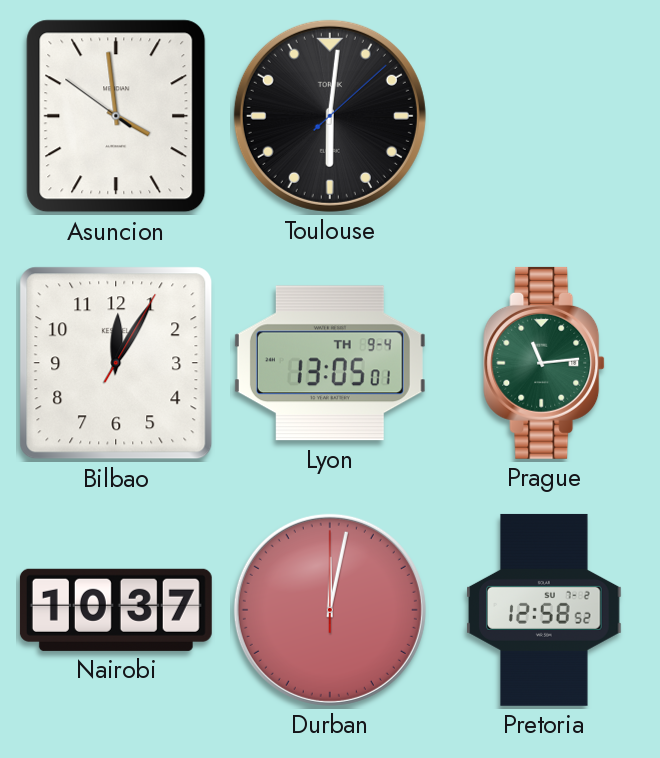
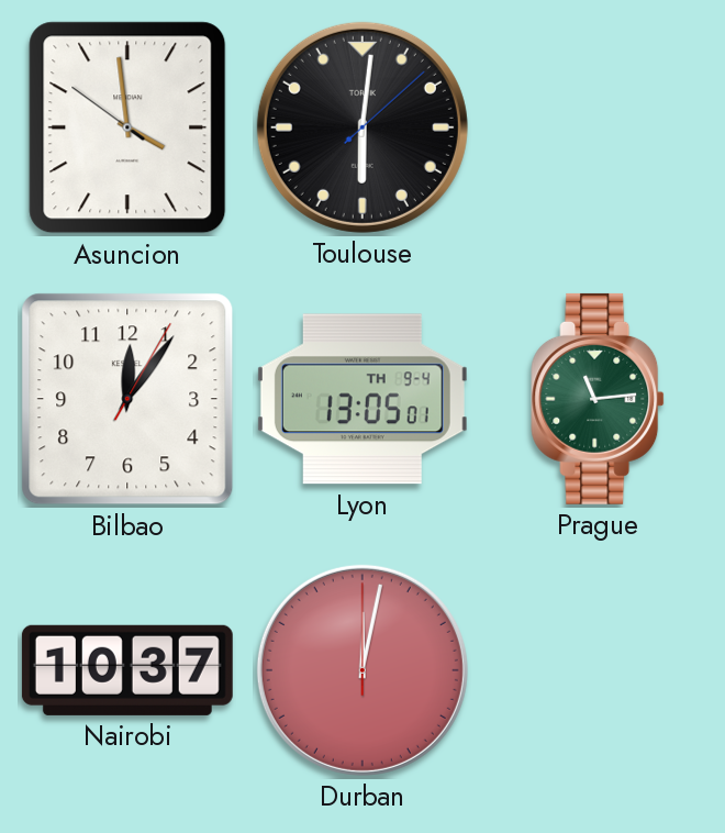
Bilbao: 12:05 -> 12:06
Pretoria: 12:58 -> none
